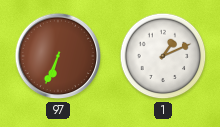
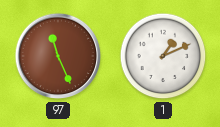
97: 6:34 -> 11:26
